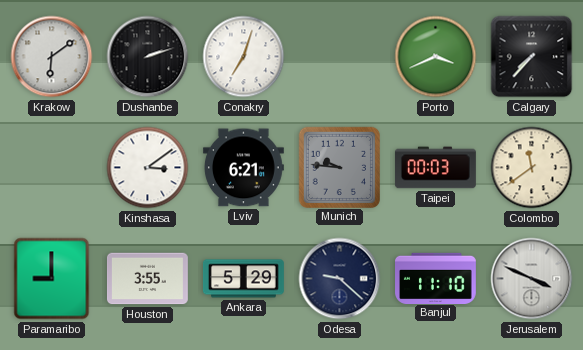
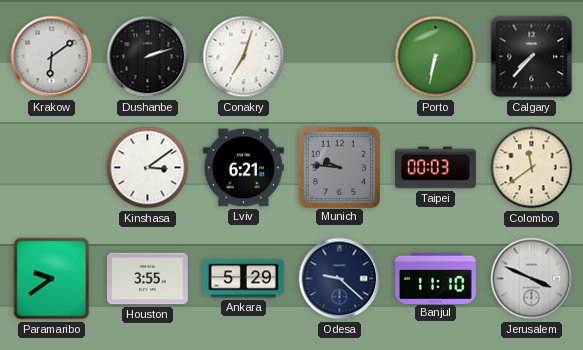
Porto: 3:41 -> 6:32
Paramaribo: 9:00 -> 9:39
